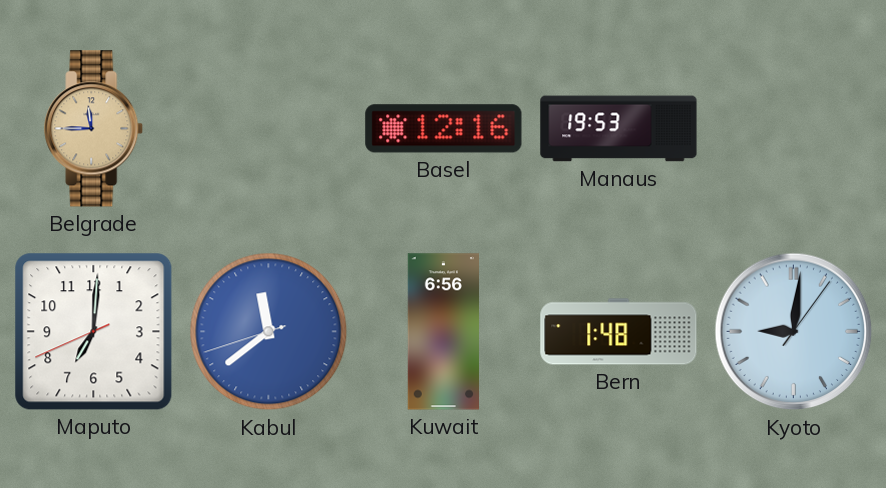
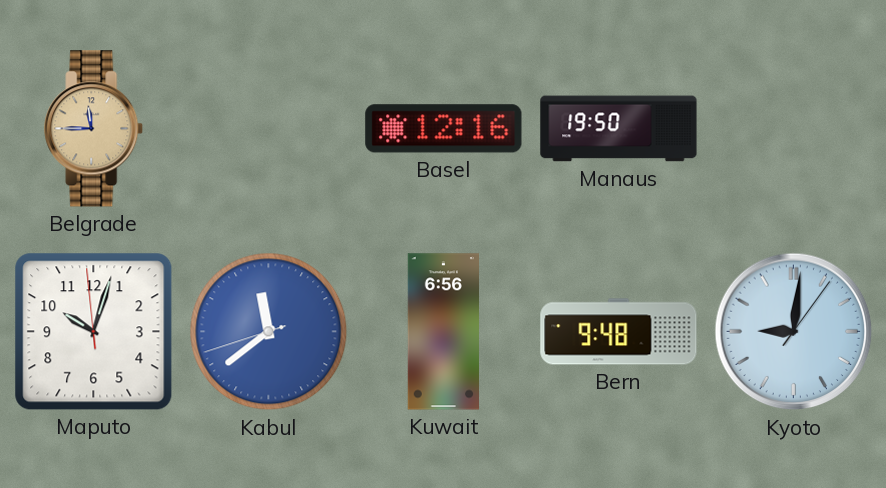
Manaus: 19:53 -> 19:50
Maputo: 7:00 -> 10:02
Bern: 1:48 -> 9:48
